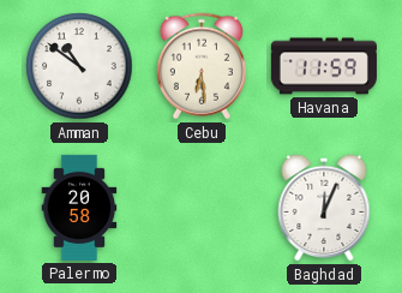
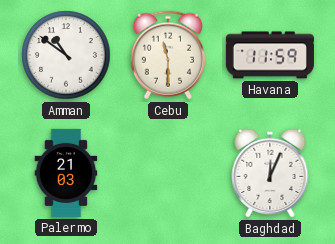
Cebu: 6:29 -> 11:30
Palermo: 20:58 -> 21:03
